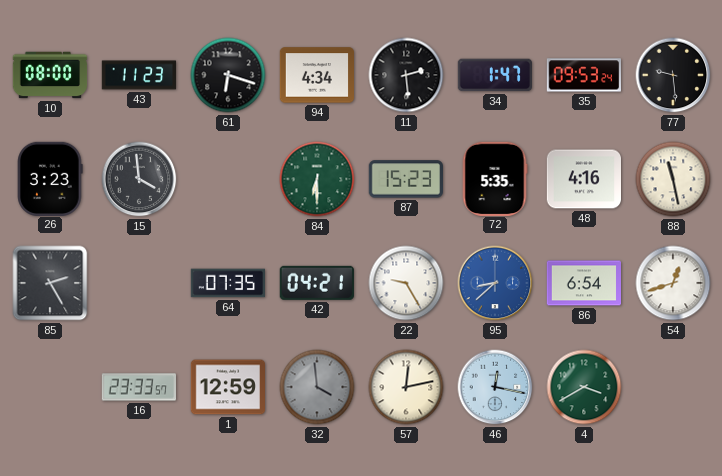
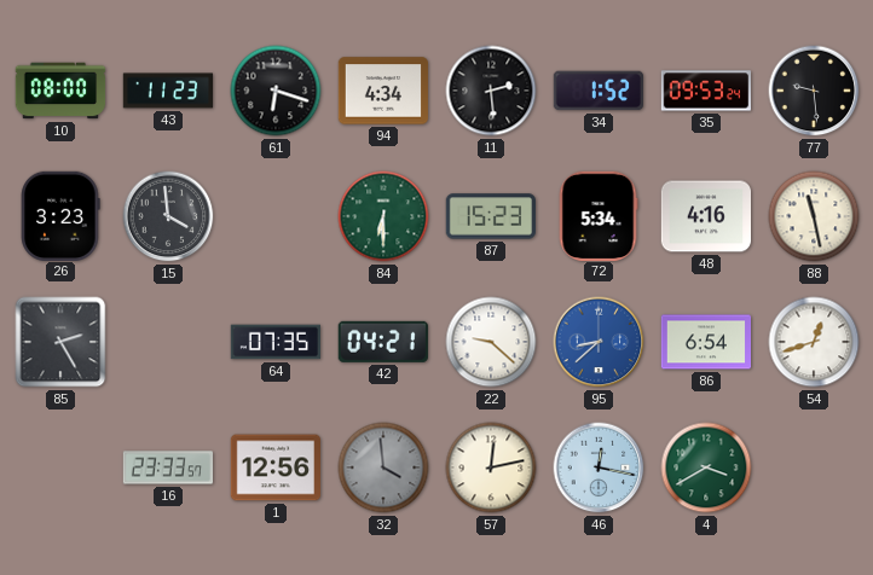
34: 1:47 -> 1:52
72: 5:35 -> 5:34
22: 9:25 -> 9:22
1: 12:59 -> 12:56
